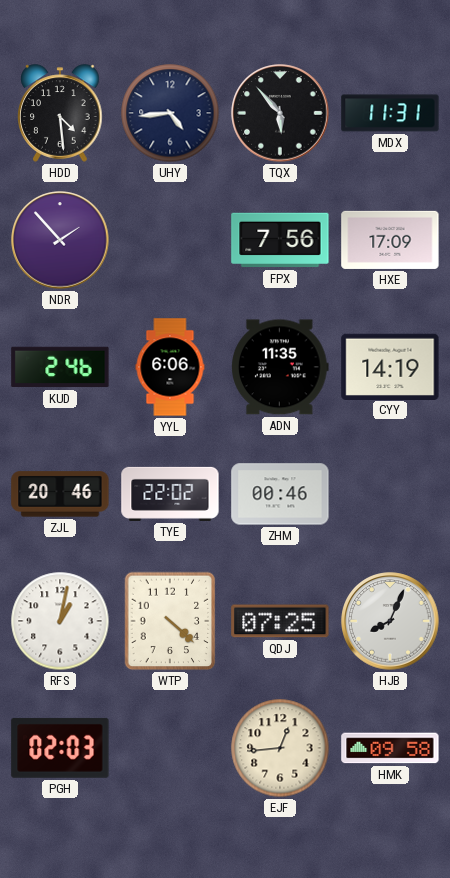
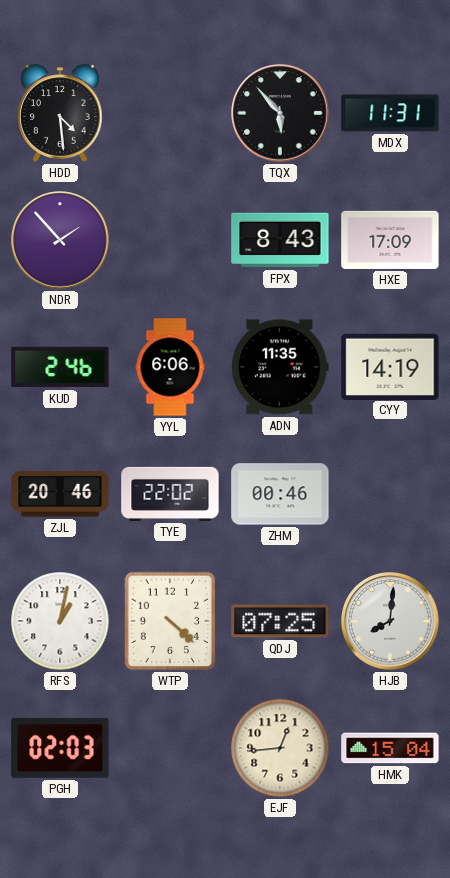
UHY: 4:44 -> none
FPX: 7:56 -> 8:43
HJB: 8:04 -> 8:01
HMK: 09:58 -> 15:04
